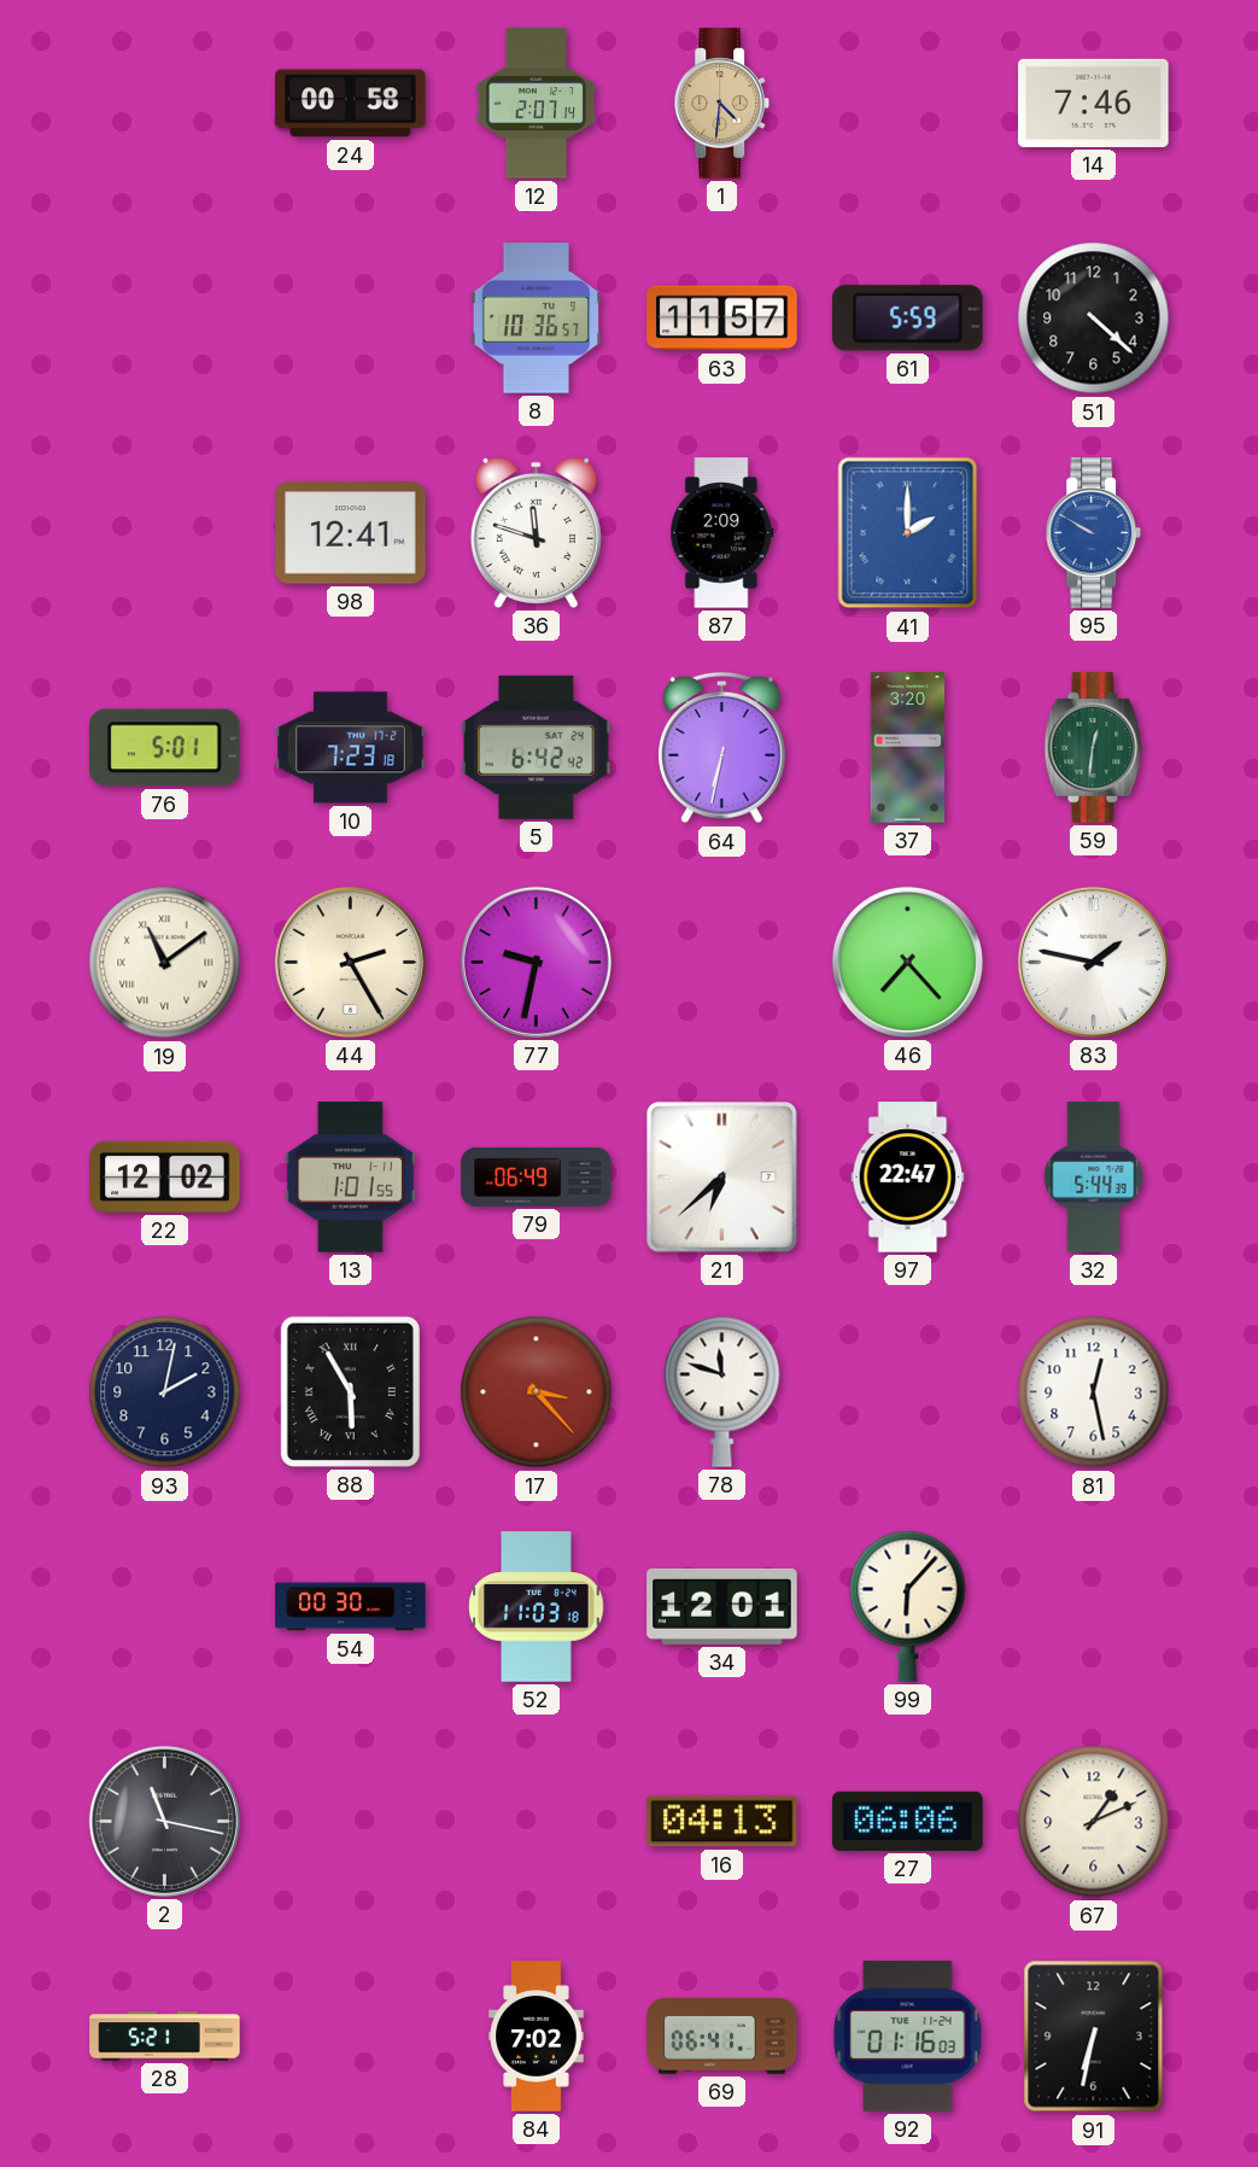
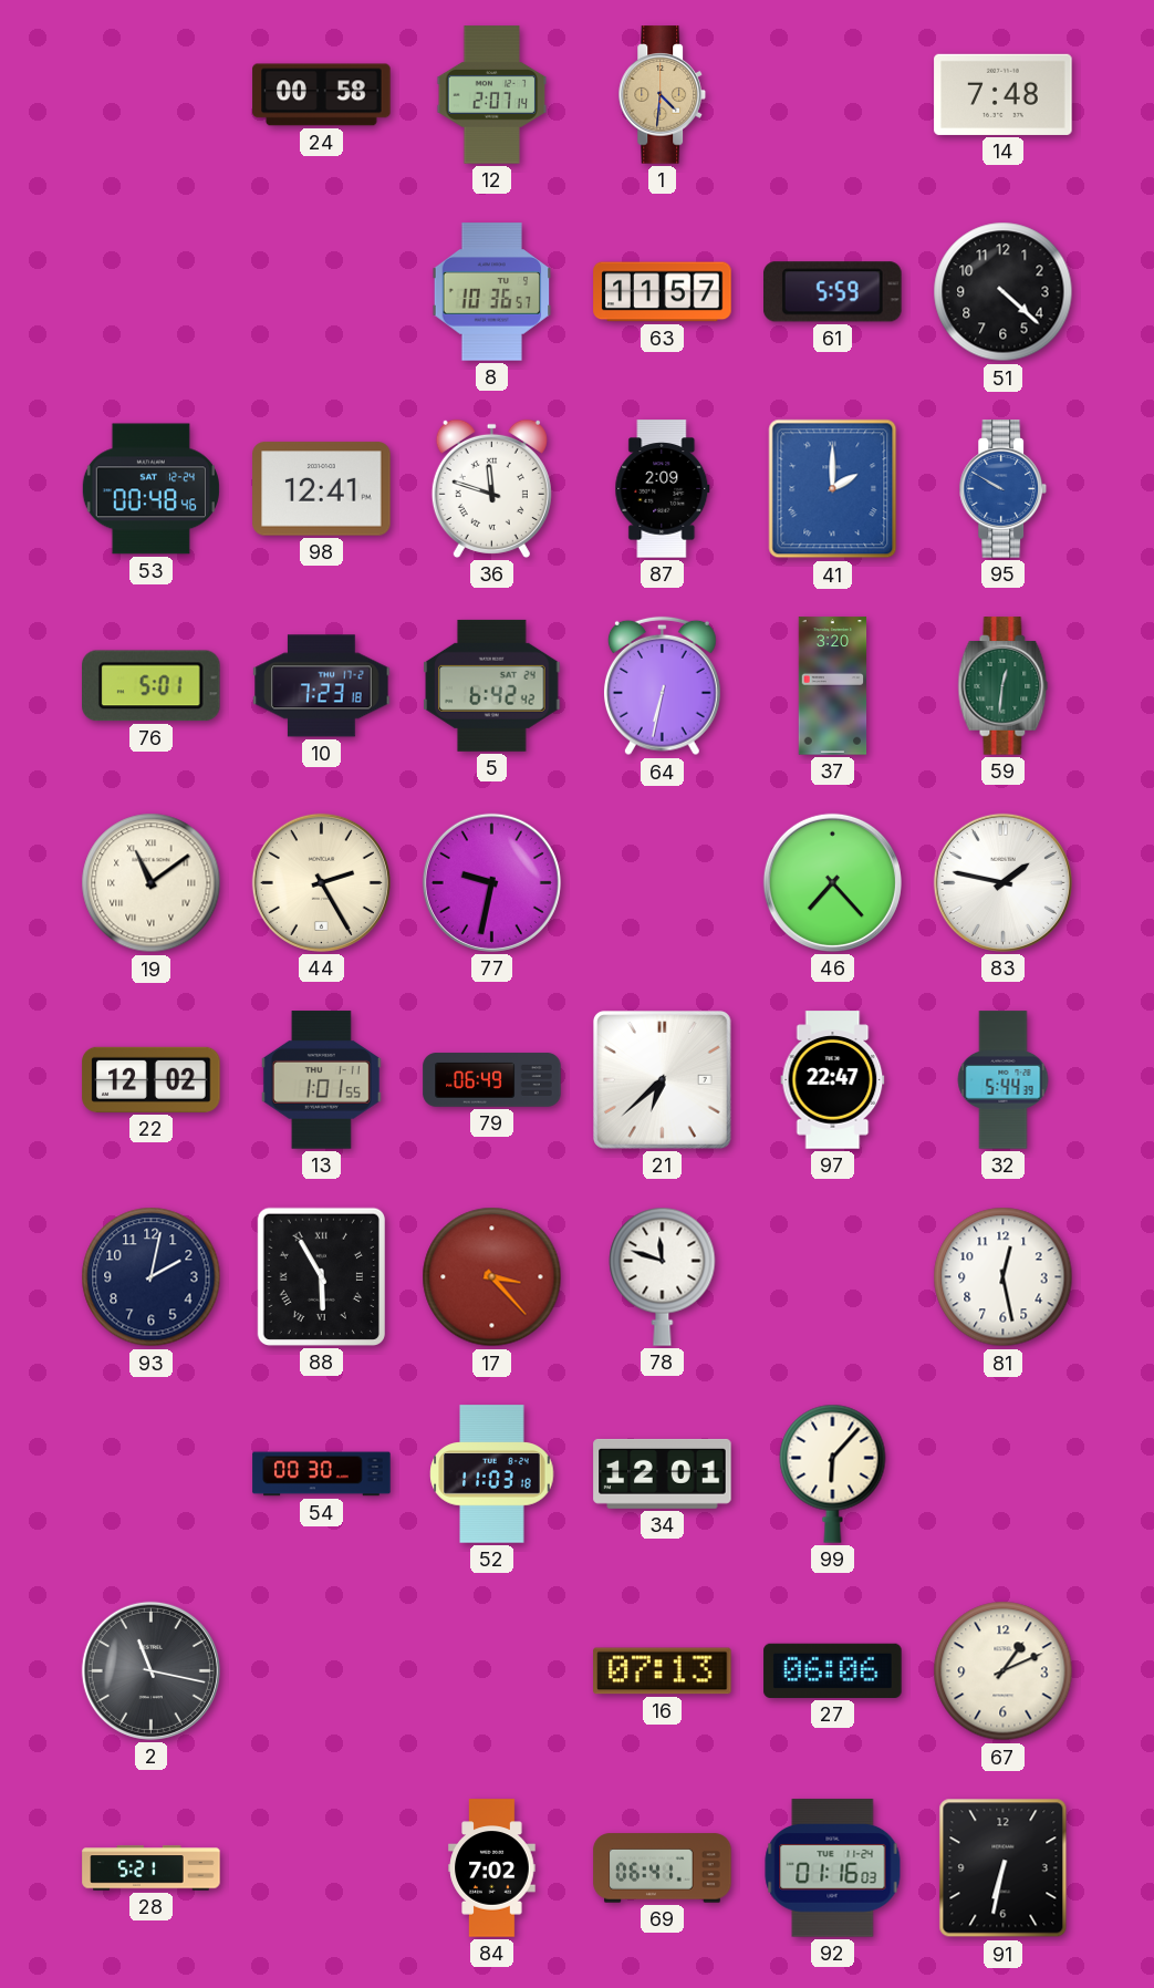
14: 7:46 -> 7:48
53: none -> 00:48
16: 04:13 -> 07:13
